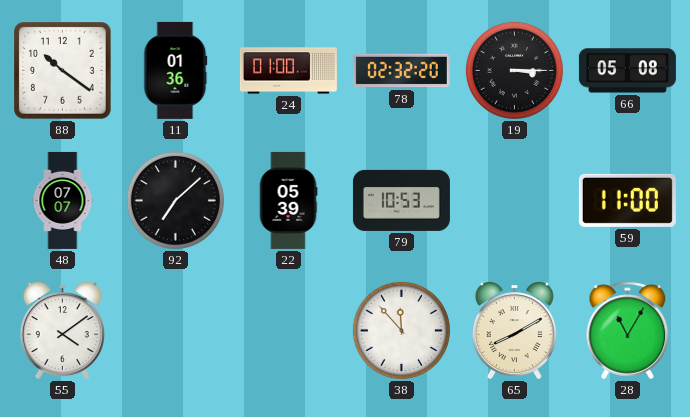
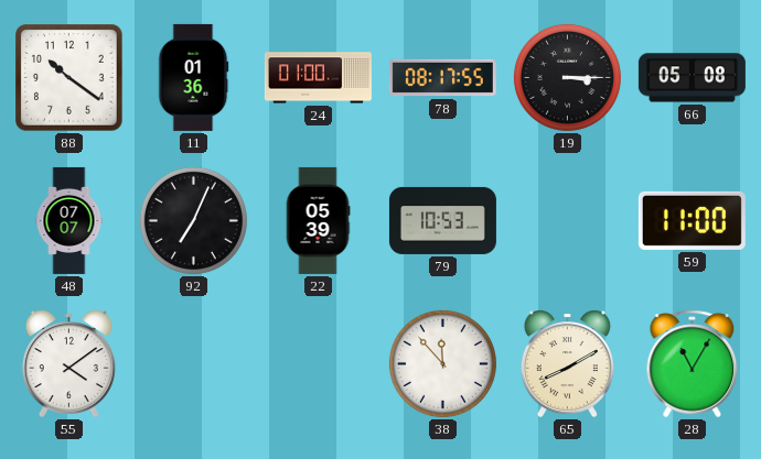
78: 02:32 -> 08:17
92: 7:08 -> 7:04
